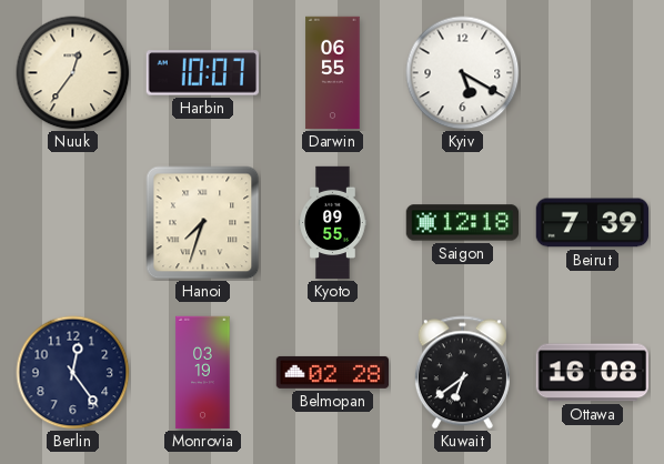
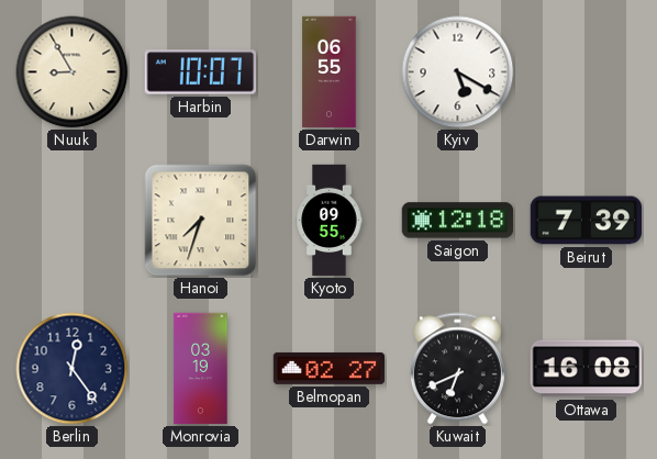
Nuuk: 12:36 -> 8:55
Belmopan: 02:28 -> 02:27
Kuwait: 6:39 -> 6:41
